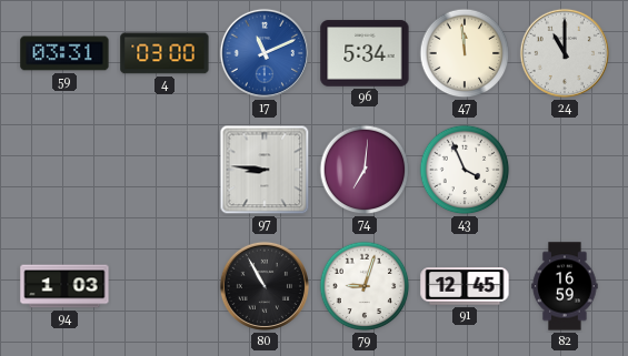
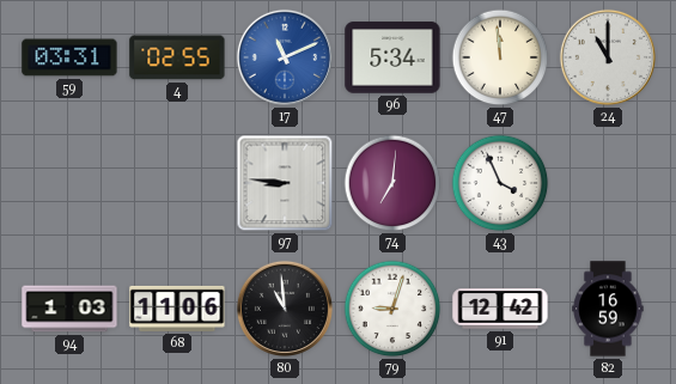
4: 03:00 -> 02:55
68: none -> 11:06
80: 10:55 -> 10:59
91: 12:45 -> 12:42
